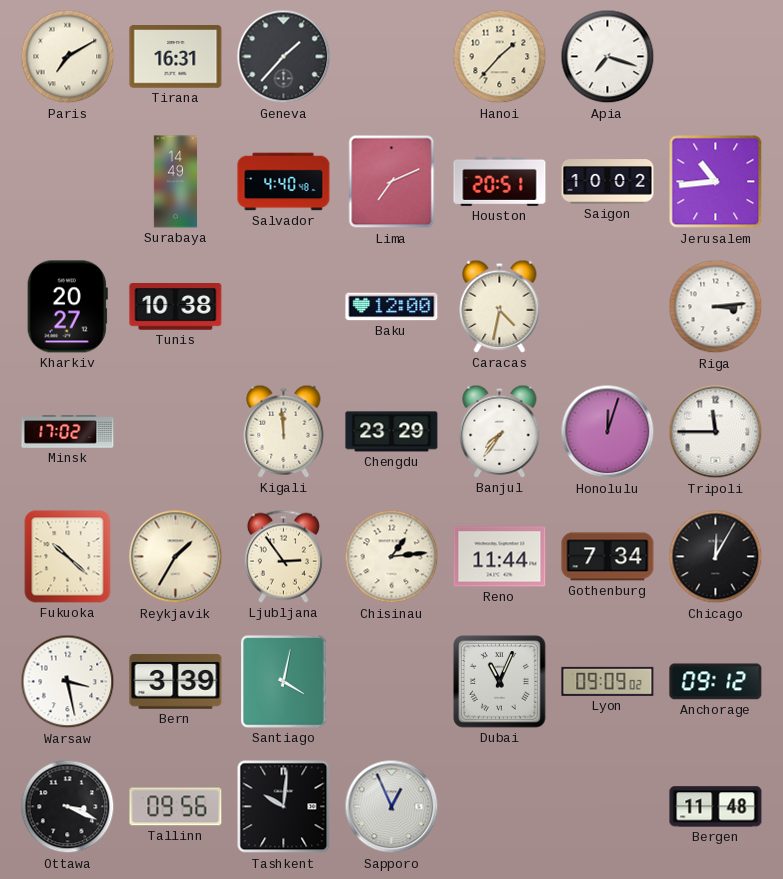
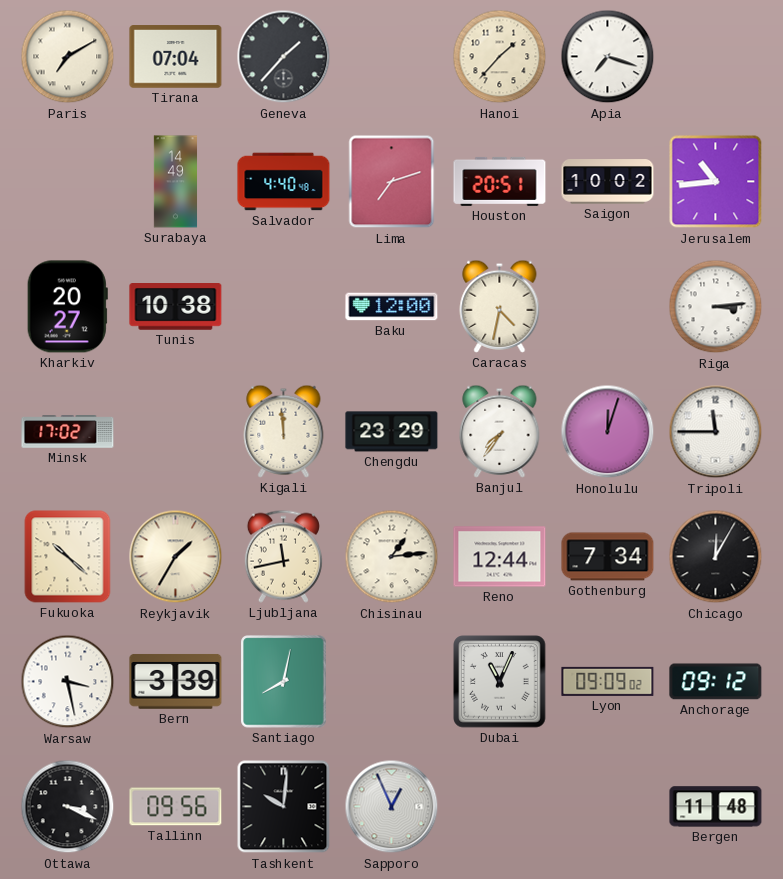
Tirana: 16:31 -> 07:04
Lima: 7:11 -> 7:12
Ljubljana: 2:54 -> 11:43
Reno: 11:44 -> 12:44
Santiago: 4:02 -> 8:02
